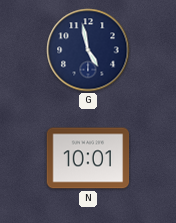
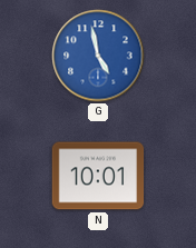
G dial: navy -> blue
